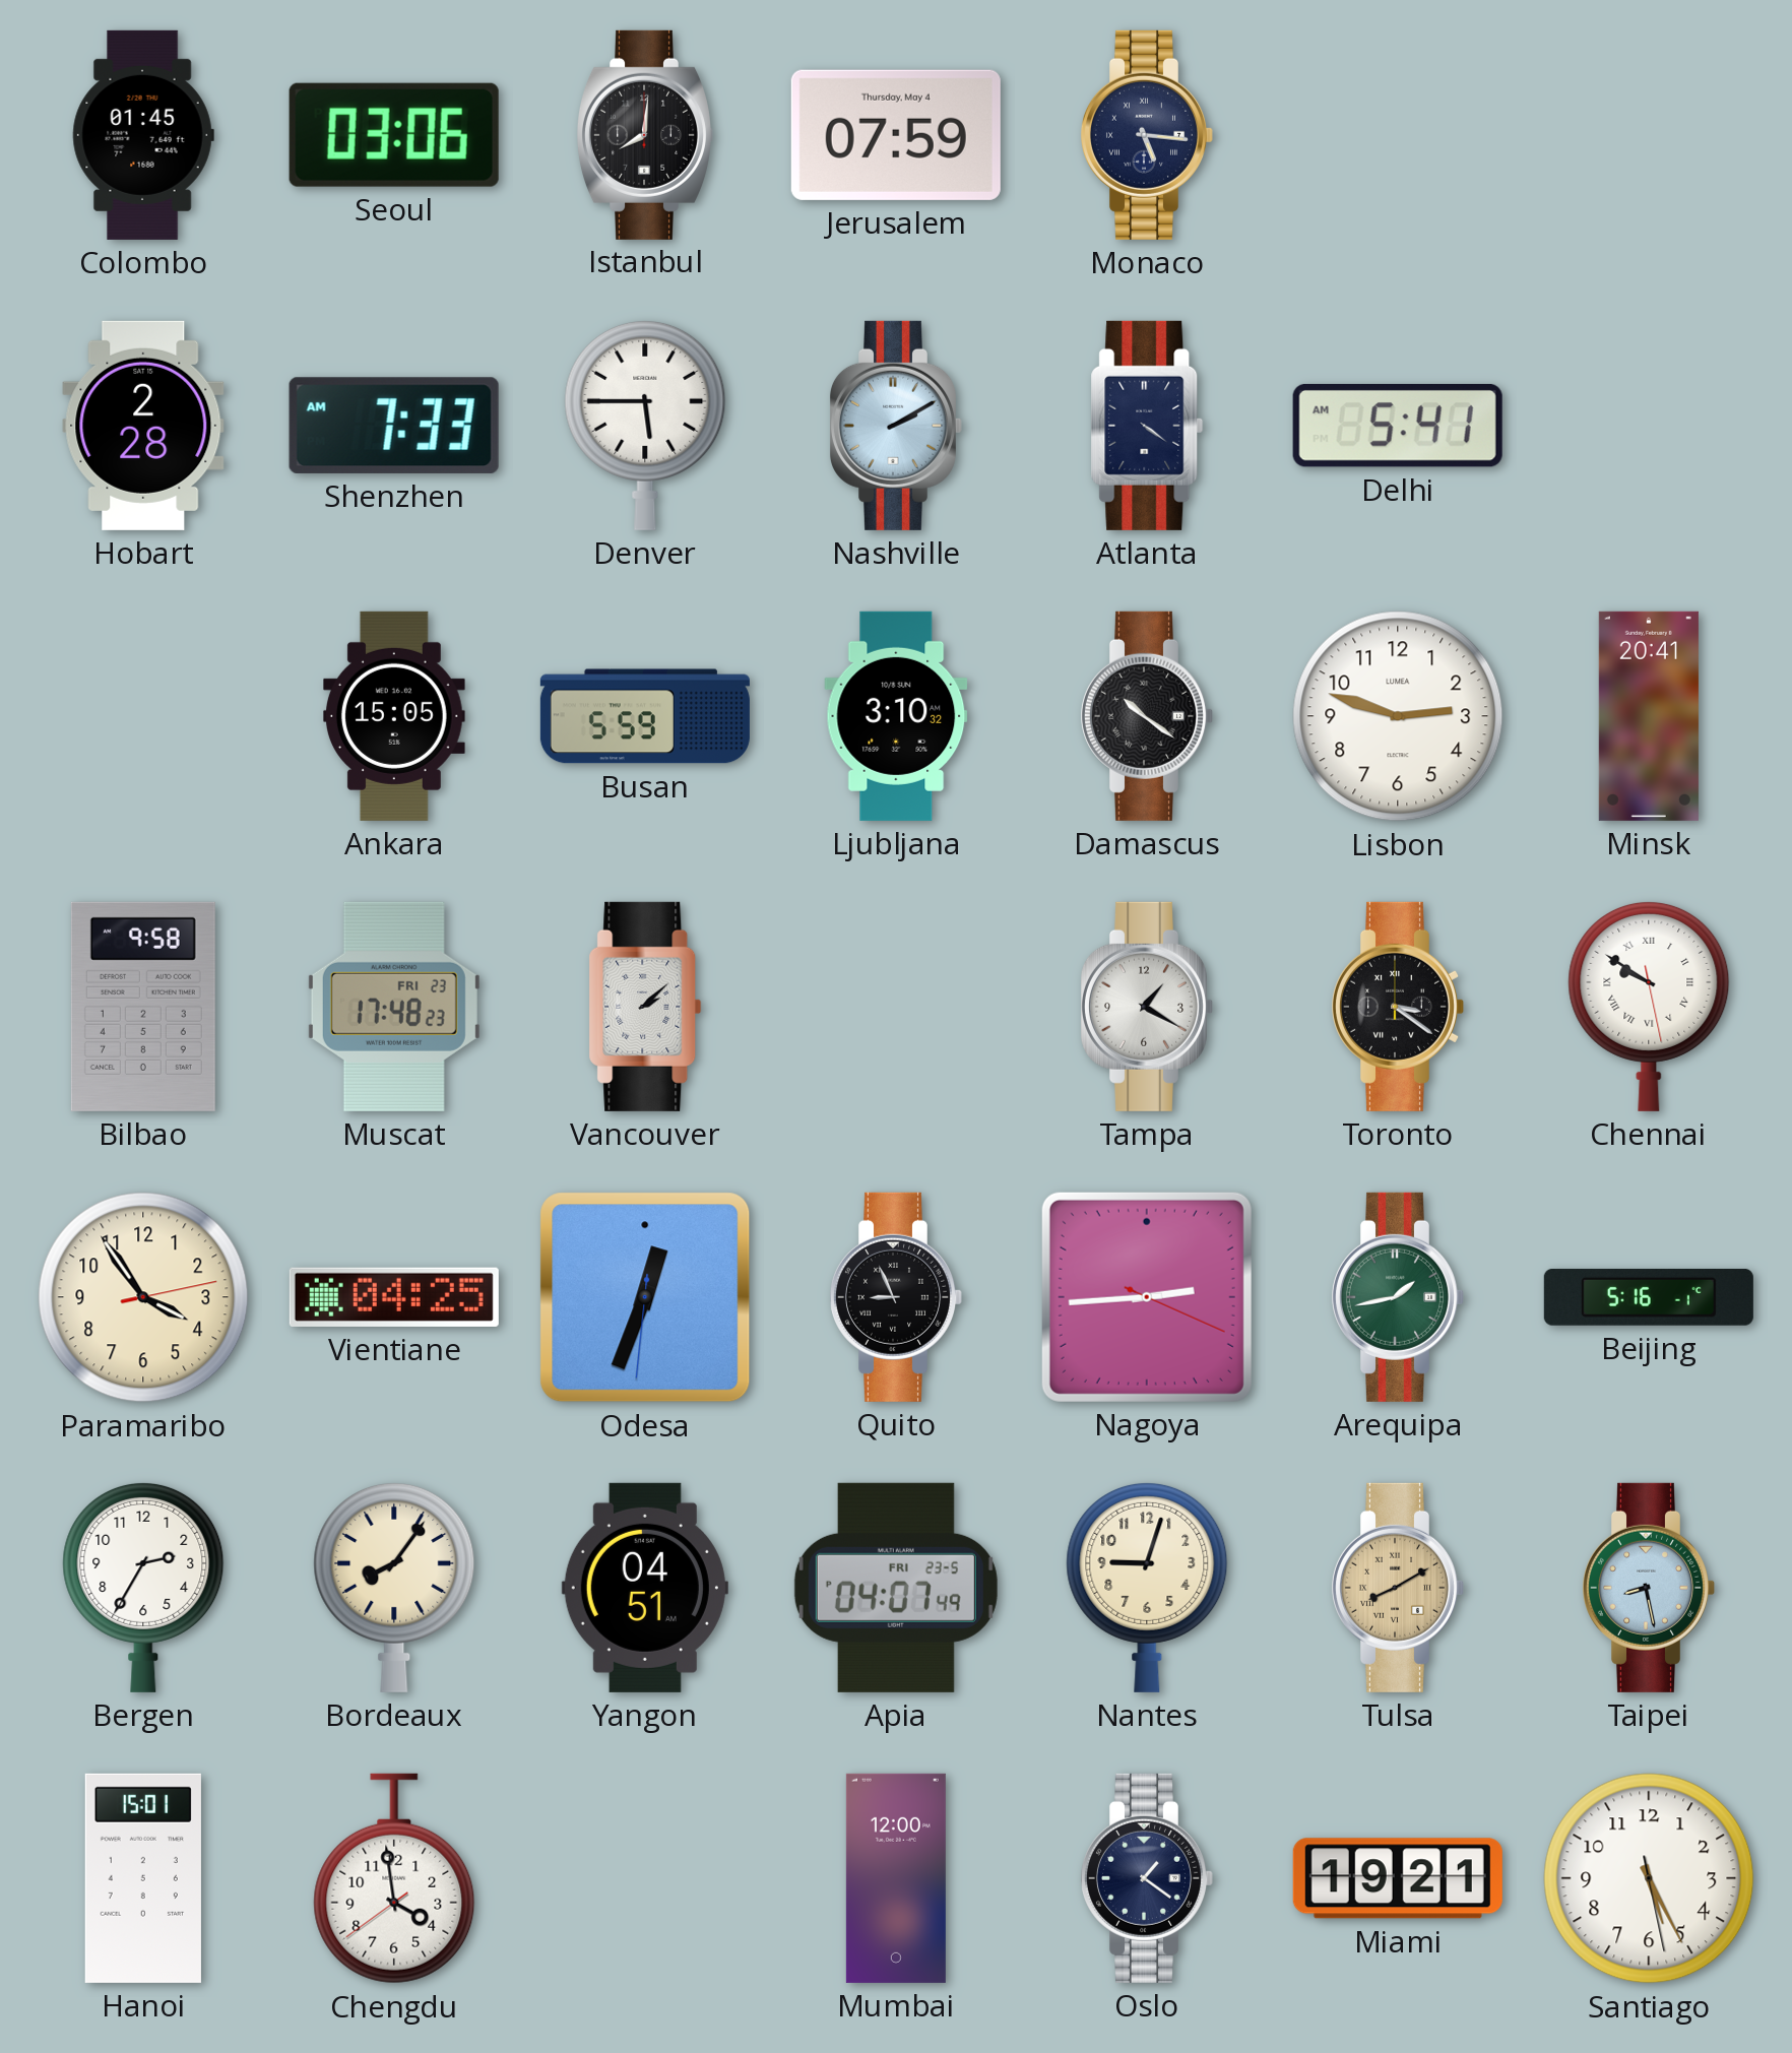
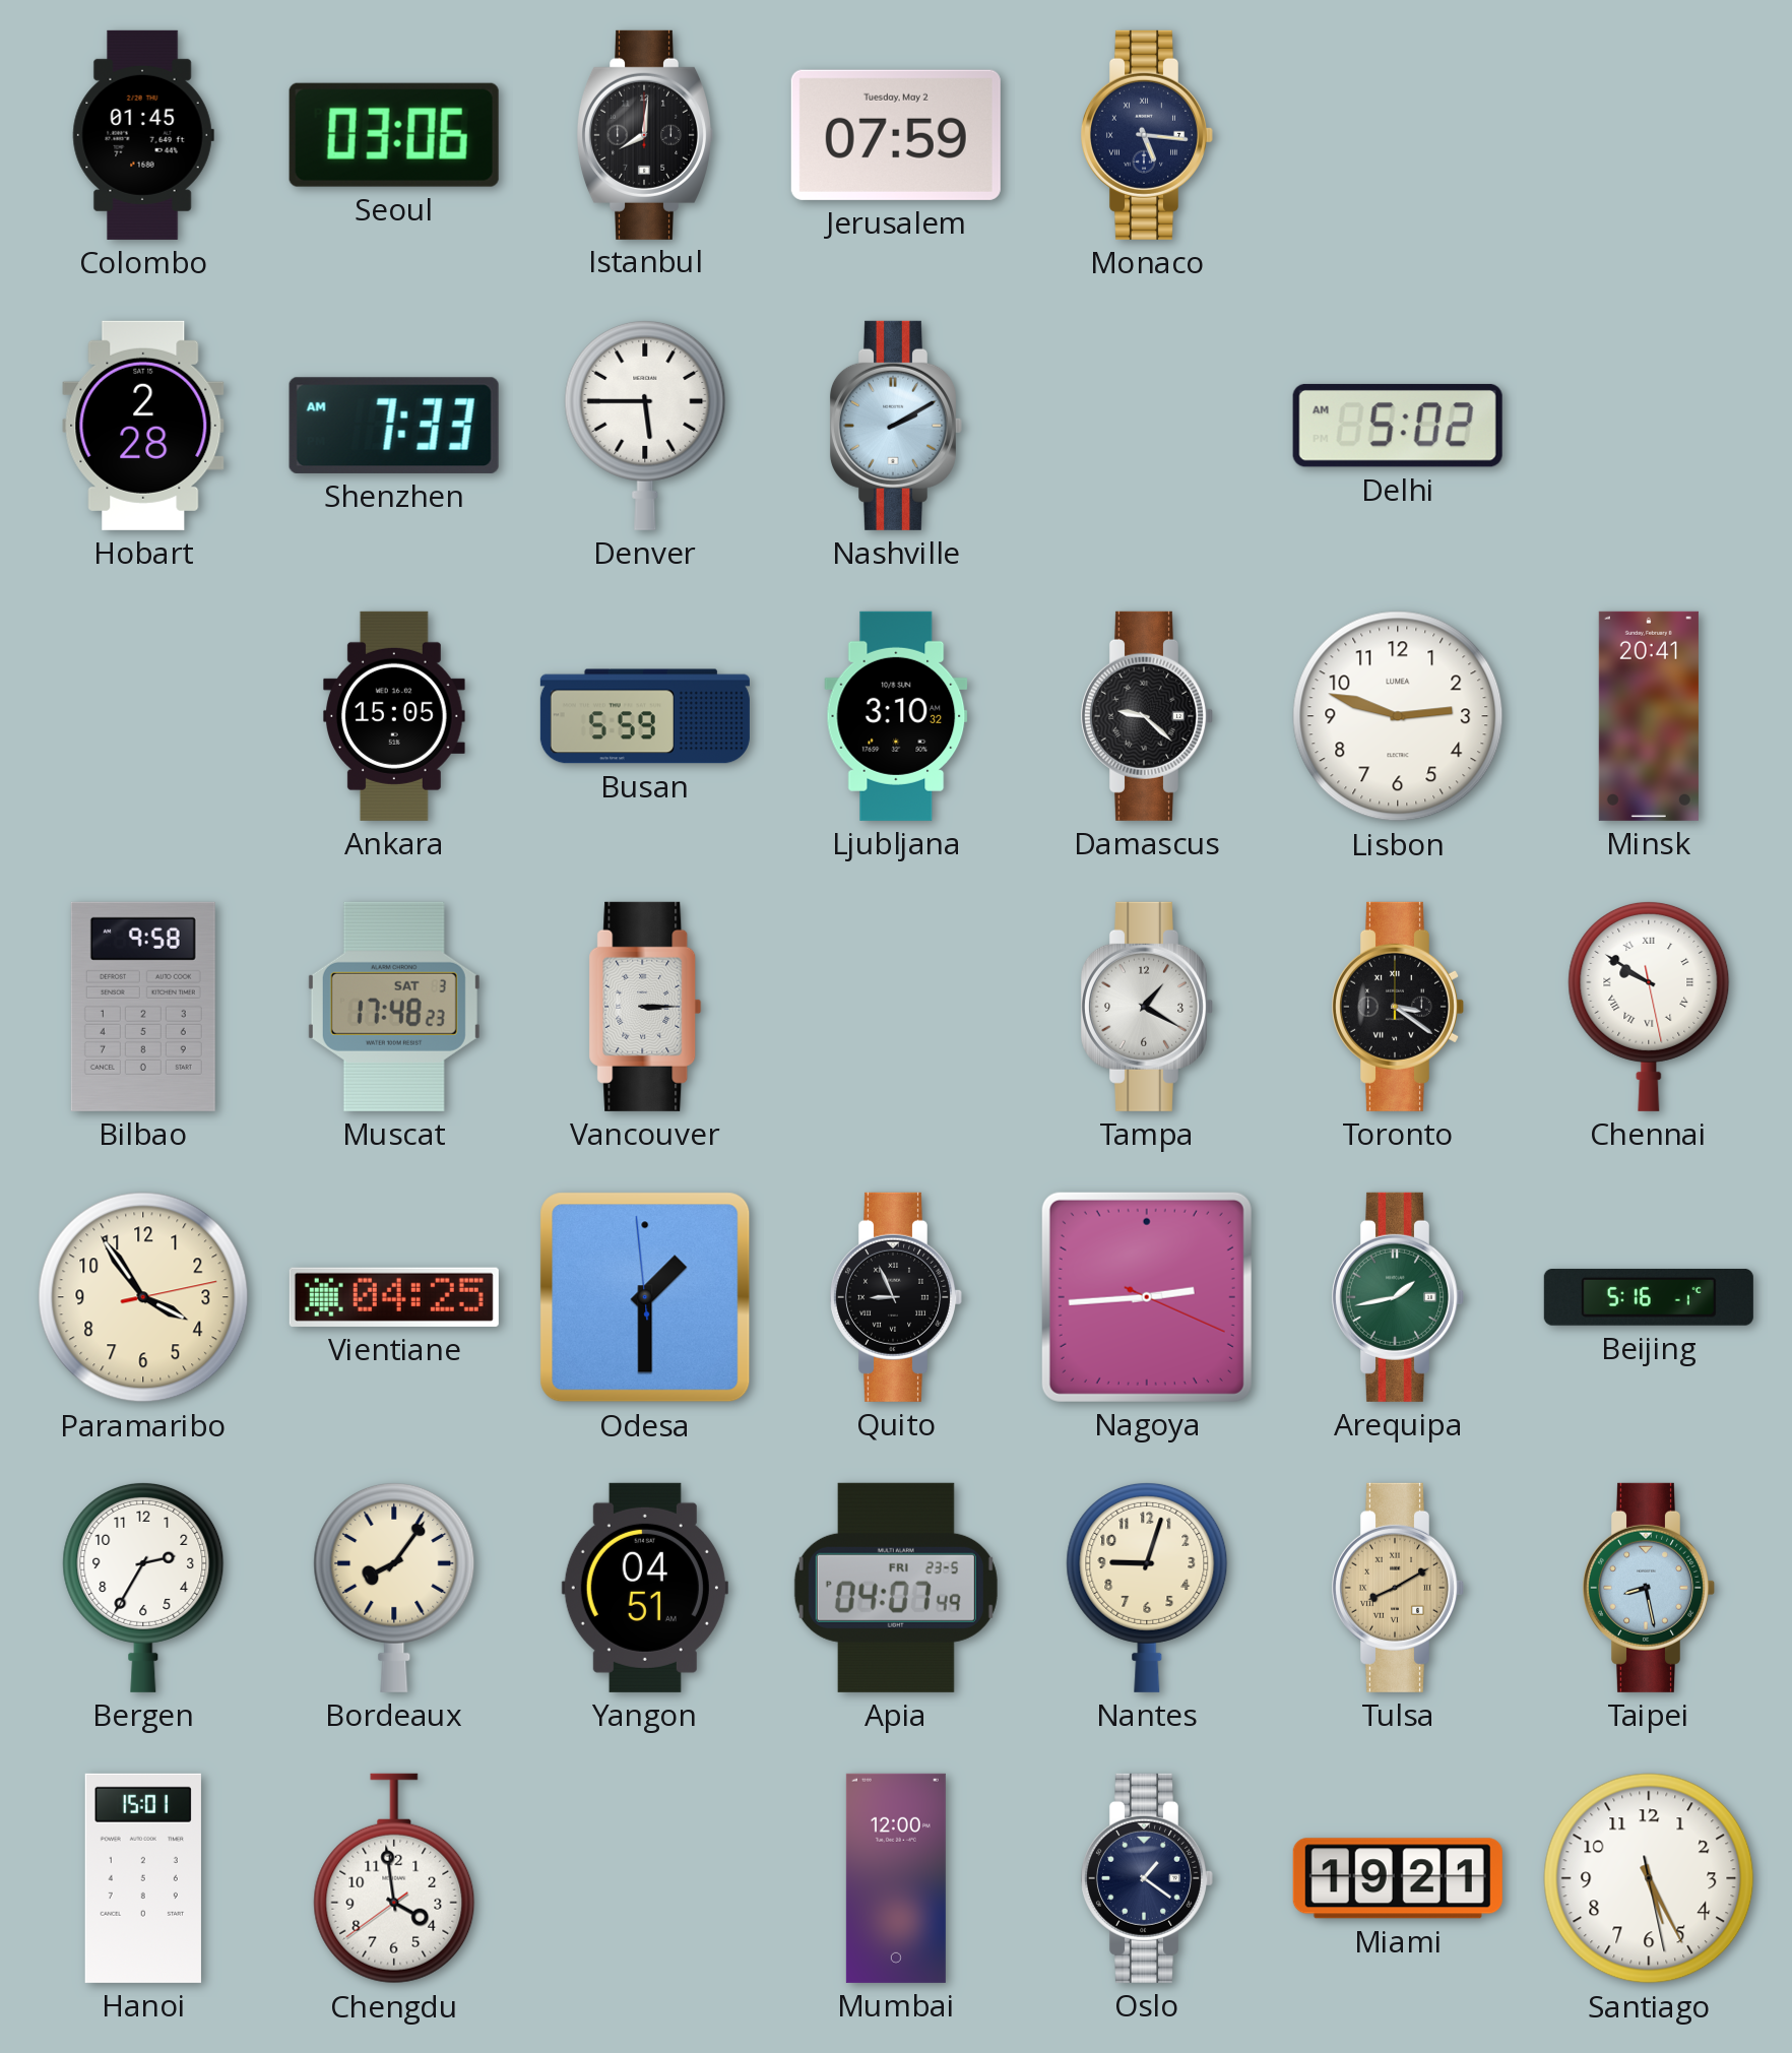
Jerusalem date: Thursday, May 4 -> Tuesday, May 2
Atlanta: 4:21 -> none
Delhi: 5:41 -> 5:02
Damascus: 10:21 -> 9:22
Muscat date: FRI 23 -> SAT 3
Vancouver: 2:08 -> 3:15
Odesa: 12:33 -> 1:29
